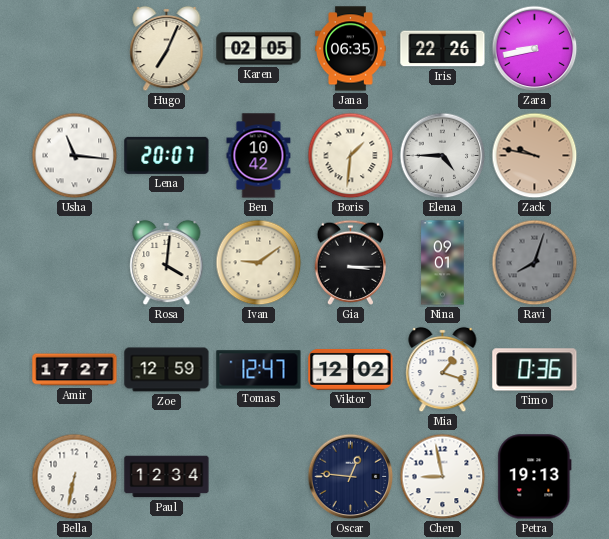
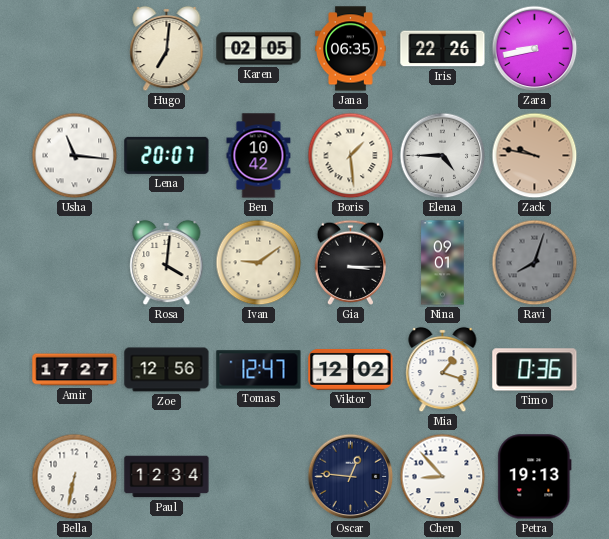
Hugo: 7:04 -> 7:01
Boris: 1:31 -> 1:29
Zoe: 12:59 -> 12:56
Chen: 8:58 -> 8:53
